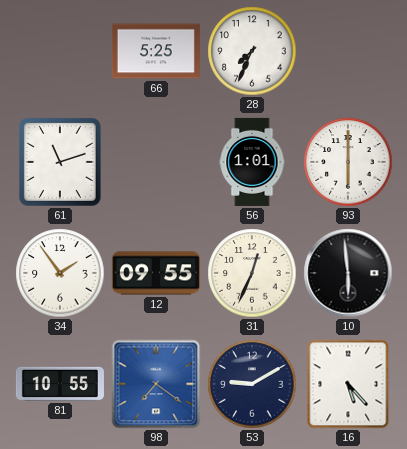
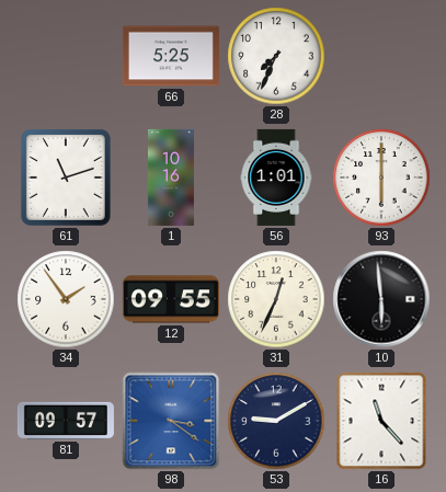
1: none -> 10:16
81: 10:55 -> 09:57
98: 7:21 -> 3:21
16: 5:23 -> 11:23
